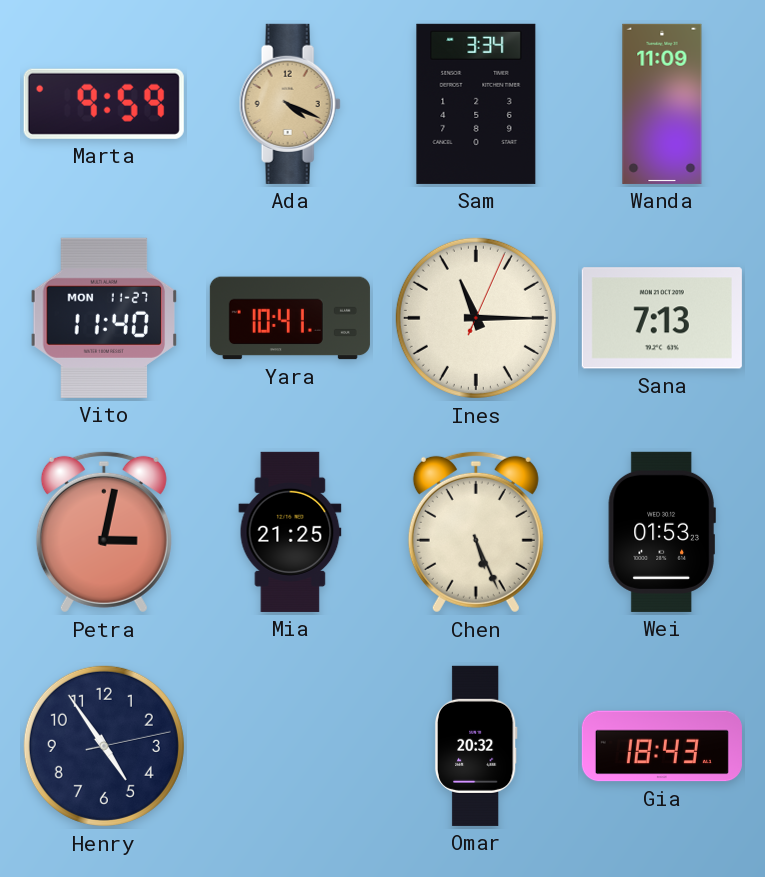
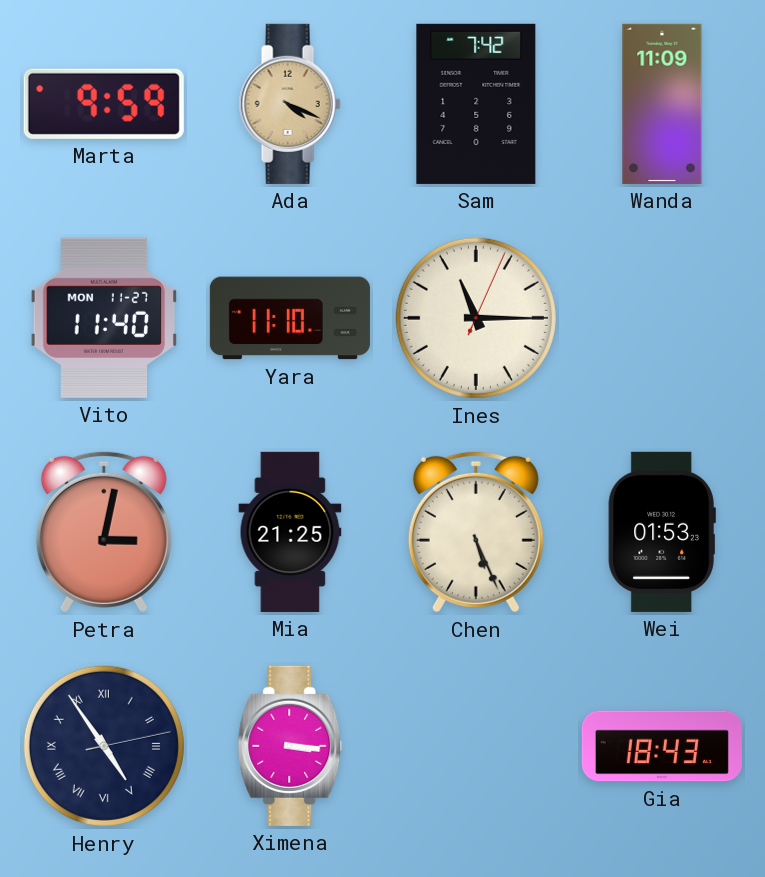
Sam: 3:34 -> 7:42
Yara: 10:41 -> 11:10
Sana: 7:13 -> none
Henry numerals: Arabic -> Roman
Ximena: none -> 3:16
Omar: 20:32 -> none
